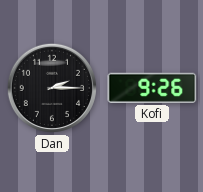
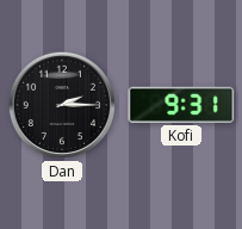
Kofi: 9:26 -> 9:31
